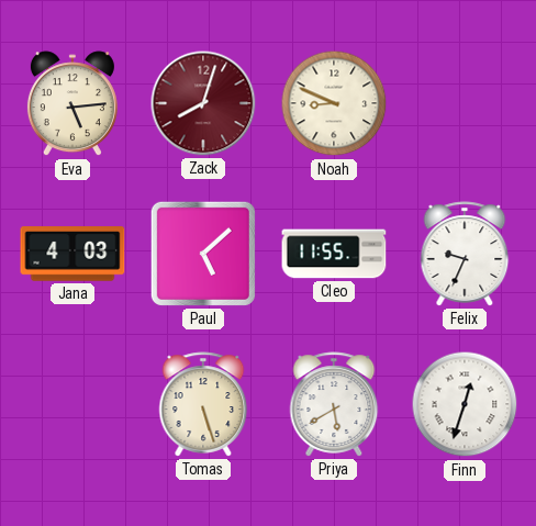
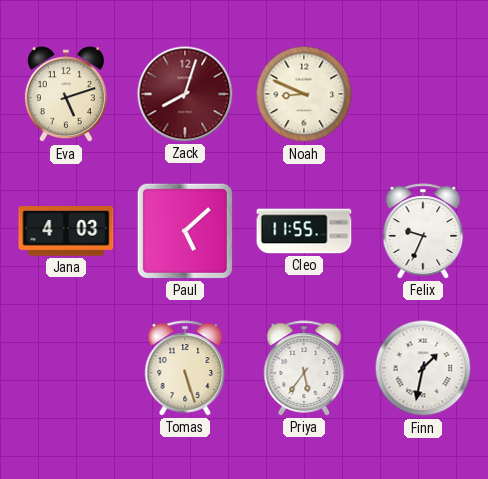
Eva: 5:14 -> 5:12
Priya: 5:40 -> 5:36
Finn: 12:33 -> 1:32
